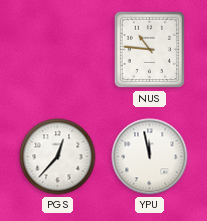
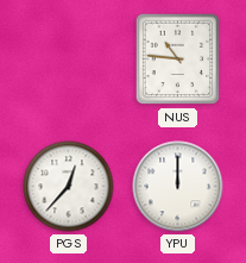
YPU: 11:58 -> 12:00
